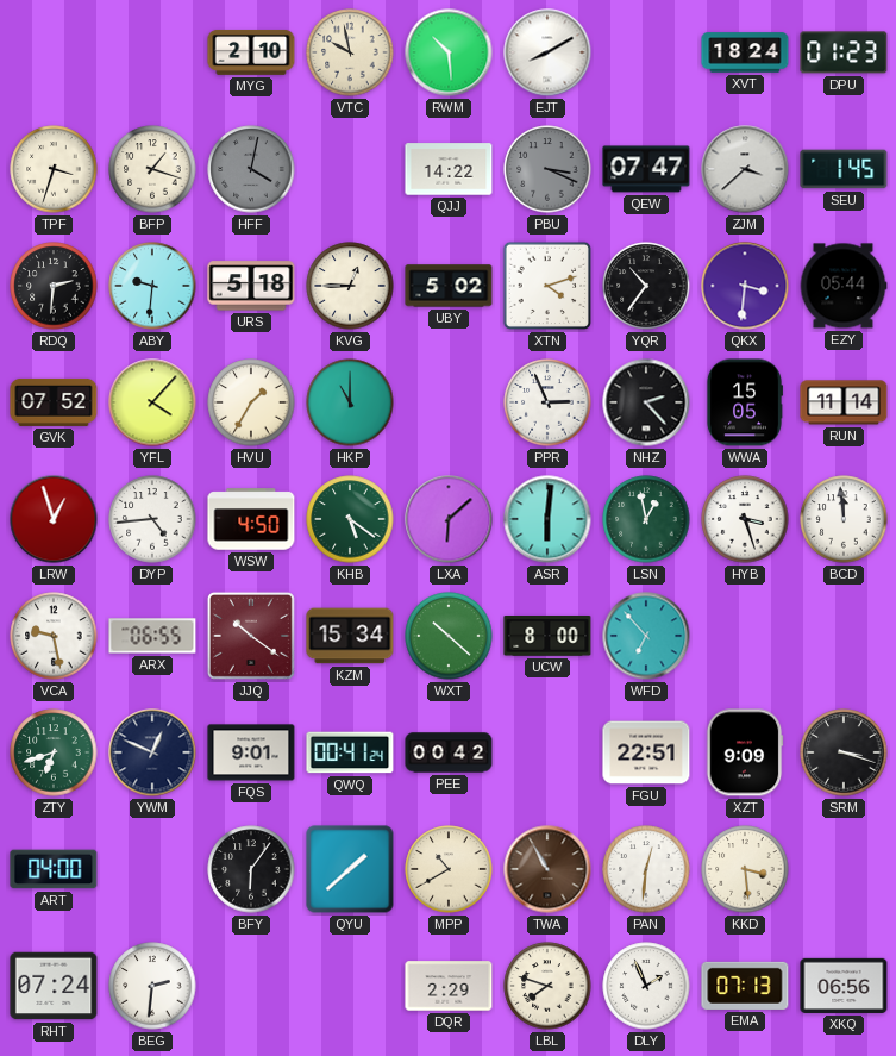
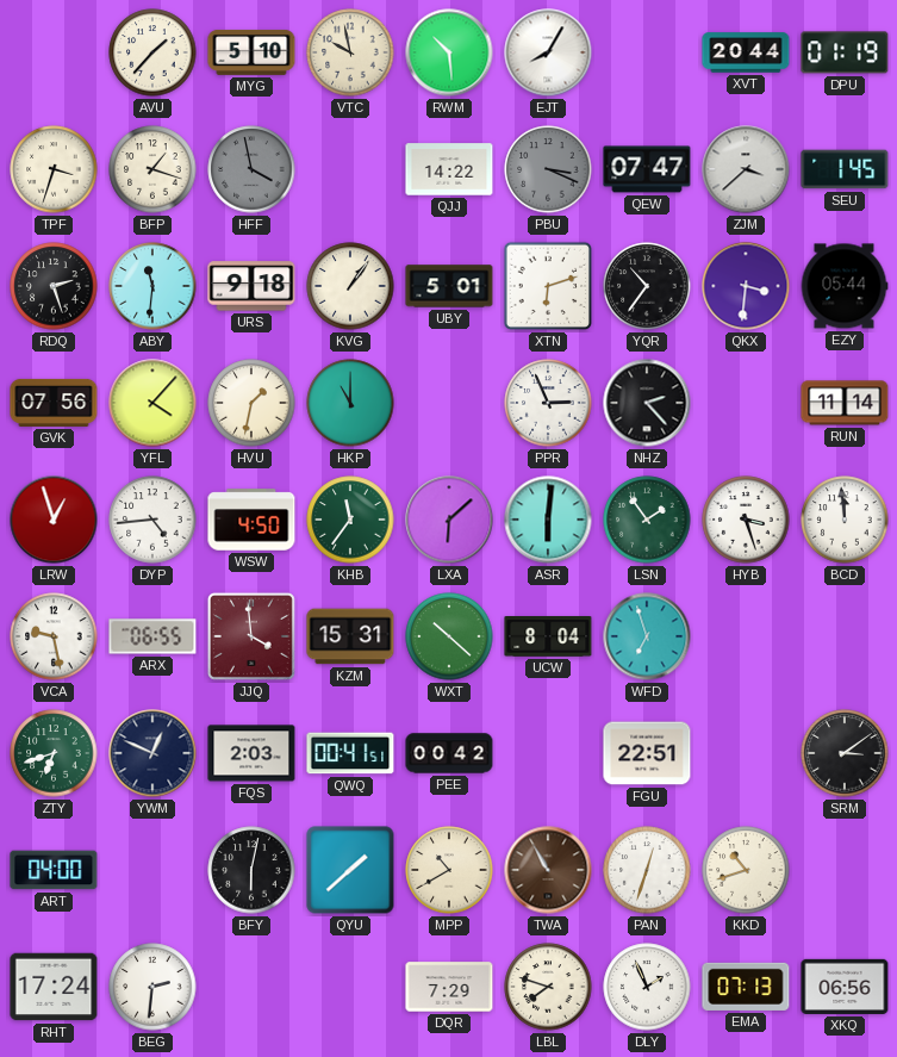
AVU: none -> 1:37
MYG: 2:10 -> 5:10
EJT: 8:10 -> 8:05
XVT: 18:24 -> 20:44
DPU: 01:23 -> 01:19
HFF: 4:02 -> 3:58
RDQ: 2:31 -> 2:27
ABY: 9:31 -> 11:31
URS: 5:18 -> 9:18
KVG: 12:45 -> 1:06
UBY: 5:02 -> 5:01
XTN: 4:12 -> 6:12
GVK: 07:52 -> 07:56
HVU: 1:35 -> 1:32
WWA: 15:05 -> none
KHB: 5:21 -> 11:36
LSN: 12:58 -> 1:54
JJQ: 10:21 -> 3:59
KZM: 15:34 -> 15:31
UCW: 8:00 -> 8:04
WFD: 6:53 -> 6:57
FQS: 9:01 -> 2:03
QWQ: 00:41:24 -> 00:41:51
XZT: 9:09 -> none
SRM: 3:18 -> 3:09
BFY: 6:06 -> 6:02
PAN: 12:31 -> 12:33
KKD: 3:29 -> 10:42
RHT: 07:24 -> 17:24
DQR: 2:29 -> 7:29
